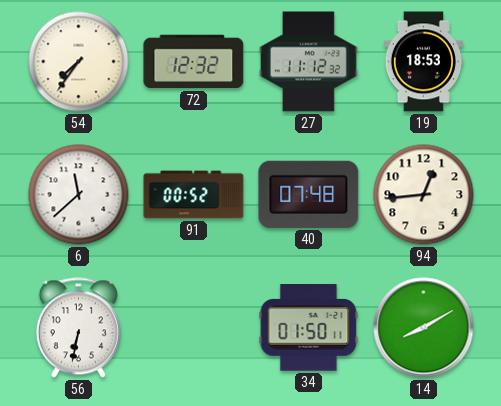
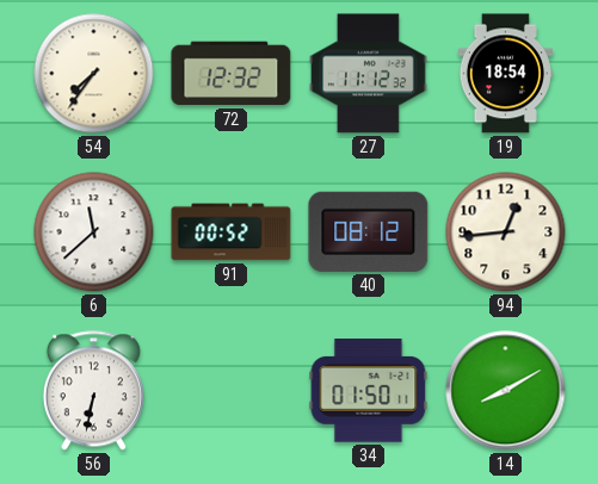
19: 18:53 -> 18:54
40: 07:48 -> 08:12
